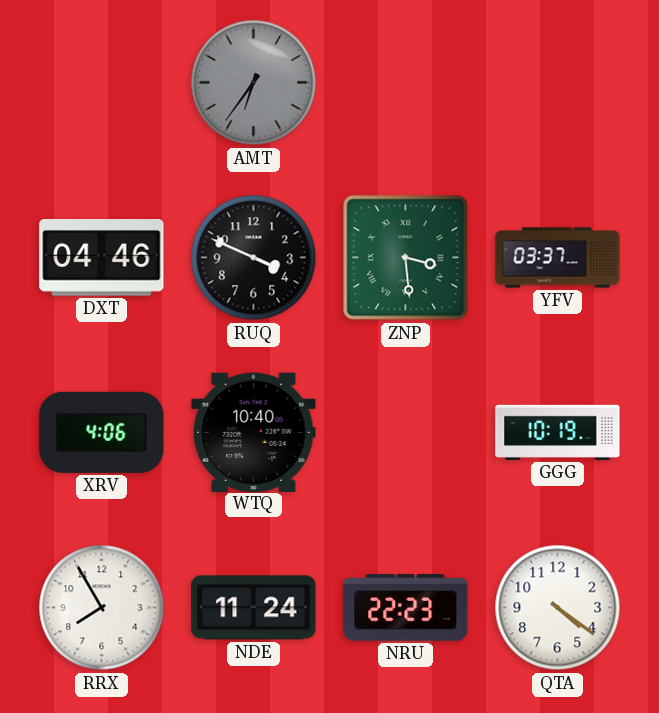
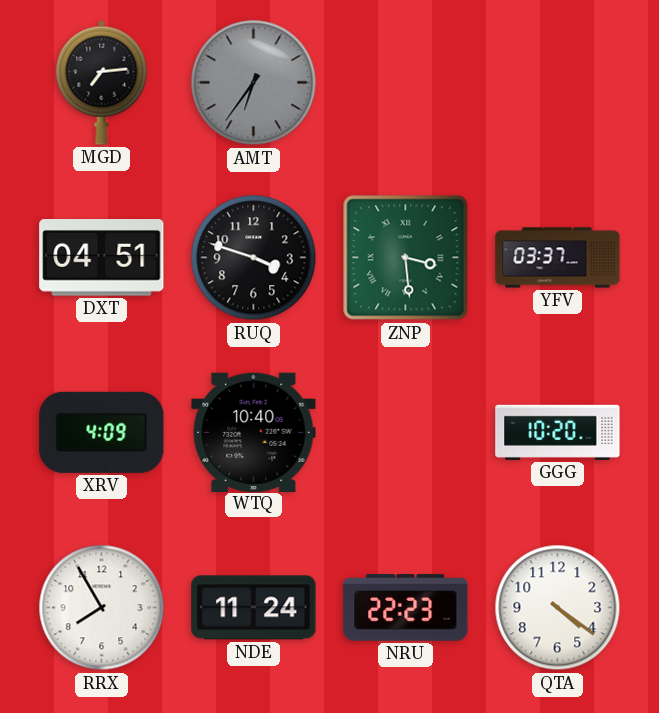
MGD: none -> 7:14
DXT: 04:46 -> 04:51
RUQ: 3:49 -> 3:48
XRV: 4:06 -> 4:09
GGG: 10:19 -> 10:20
